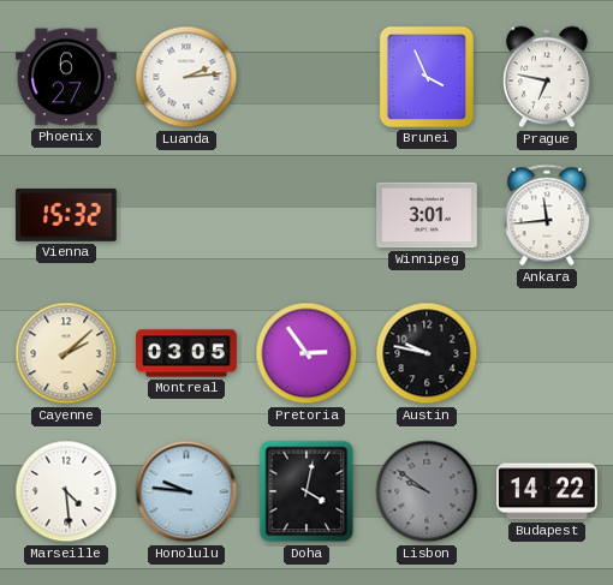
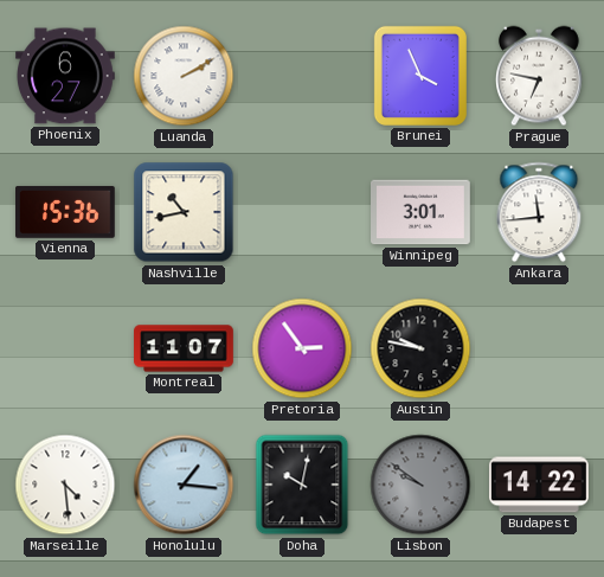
Luanda: 2:14 -> 2:10
Vienna: 15:32 -> 15:36
Nashville: none -> 10:43
Cayenne: 2:08 -> none
Montreal: 03:05 -> 11:07
Honolulu: 9:46 -> 1:16
Doha: 4:02 -> 10:02
